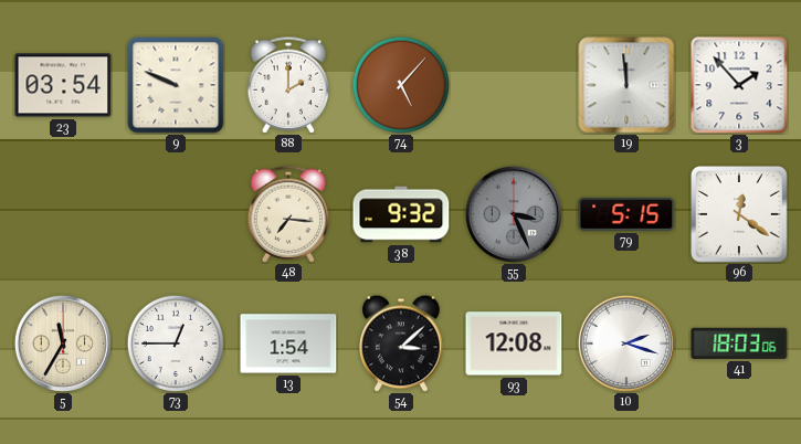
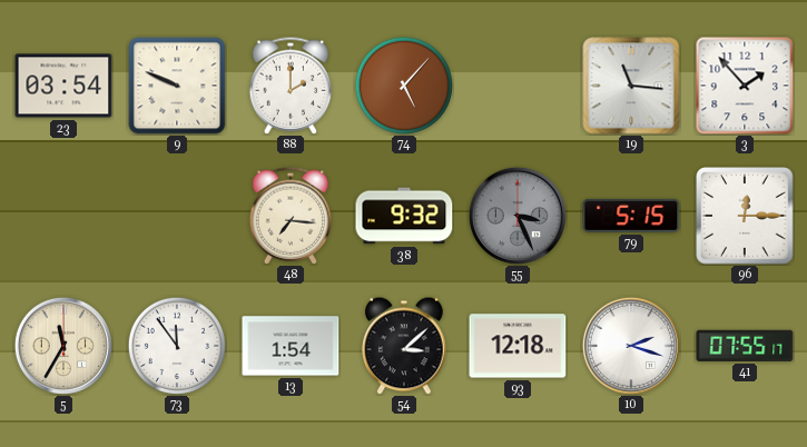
19: 11:59 -> 11:16
96: 12:21 -> 12:15
73: 12:45 -> 11:54
93: 12:08 -> 12:18
41: 18:03 -> 07:55
